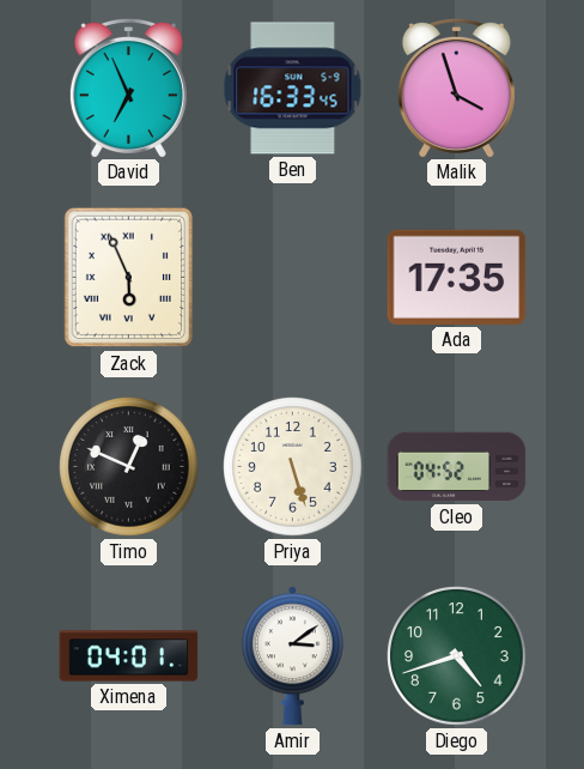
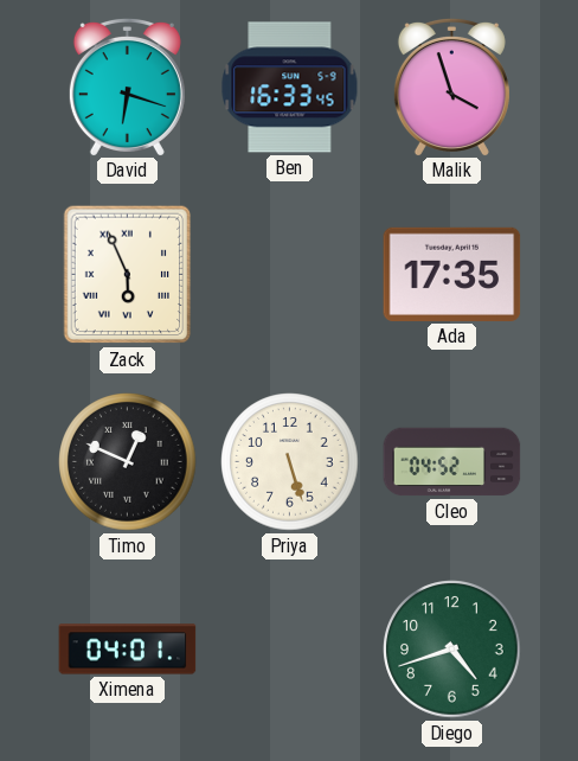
David: 6:56 -> 6:18
Amir: 3:09 -> none
